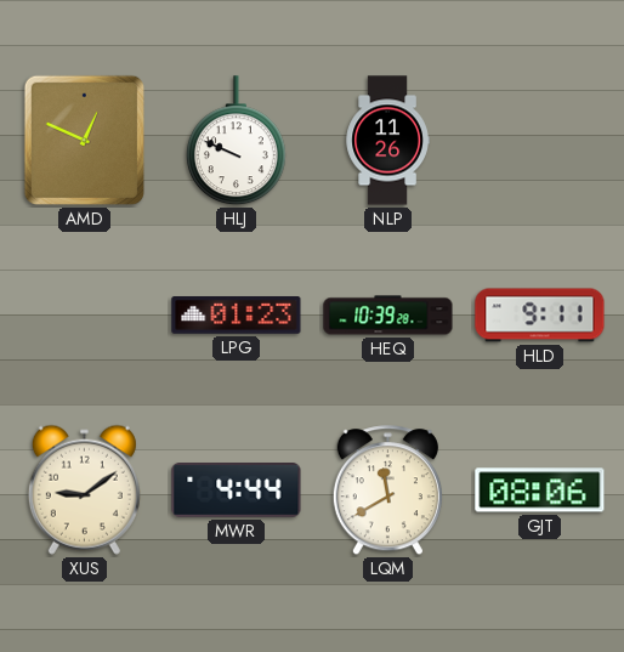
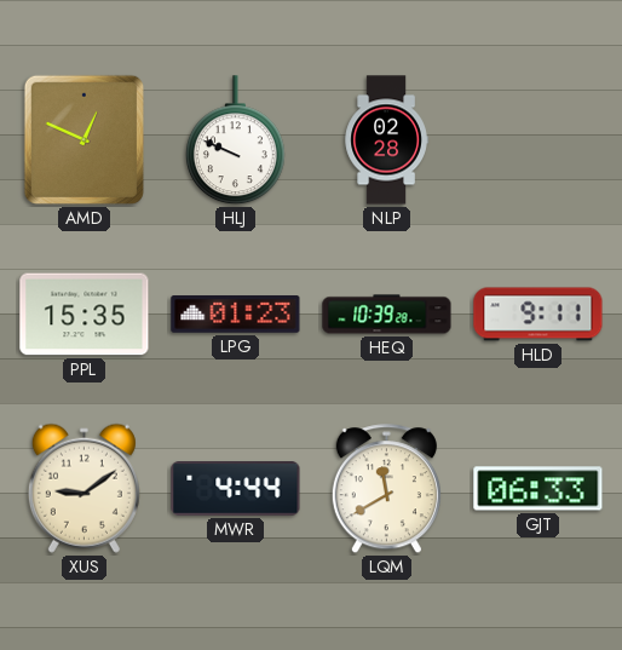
NLP: 11:26 -> 02:28
PPL: none -> 15:35
GJT: 08:06 -> 06:33
